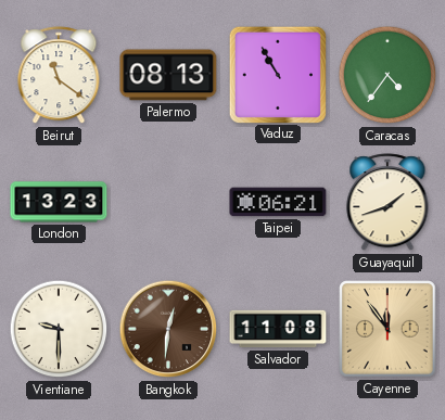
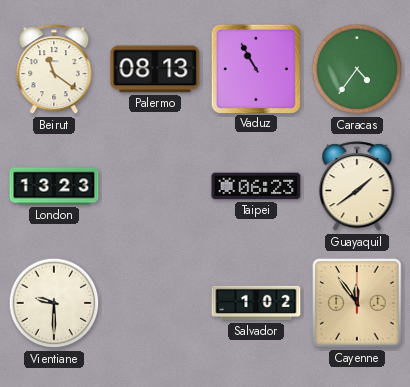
Taipei: 06:21 -> 06:23
Guayaquil: 1:42 -> 1:39
Bangkok: 12:31 -> none
Salvador: 11:08 -> 1:02
